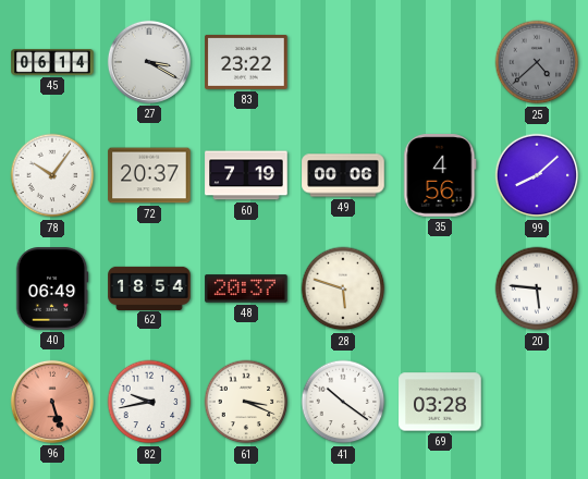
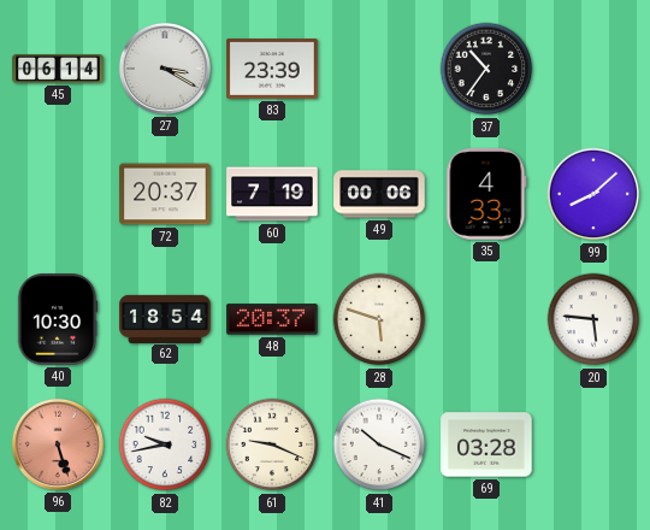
83: 23:22 -> 23:39
37: none -> 10:36
25: 4:38 -> none
78: 10:06 -> none
35: 4:56 -> 4:33
40: 06:49 -> 10:30
61: 3:19 -> 9:19
41: 10:21 -> 10:19
